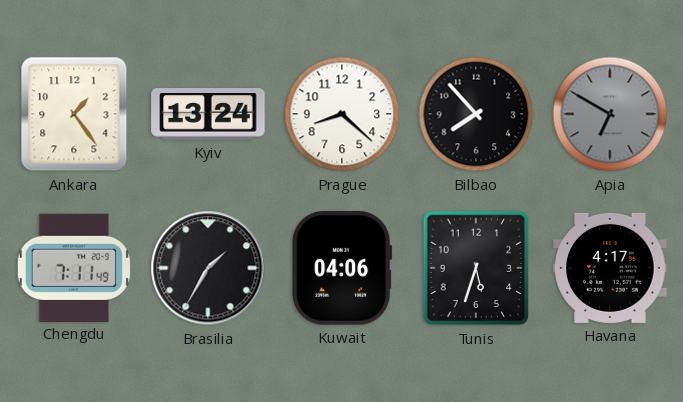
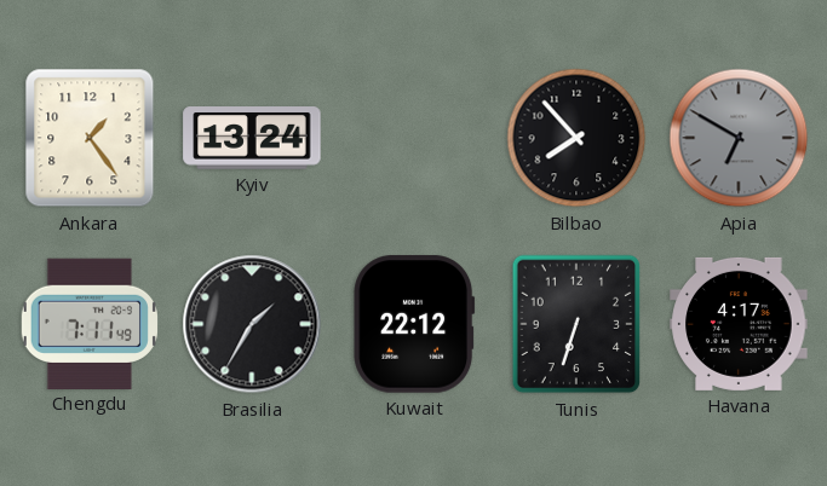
Prague: 8:22 -> none
Kuwait: 04:06 -> 22:12
Tunis: 5:33 -> 6:33
